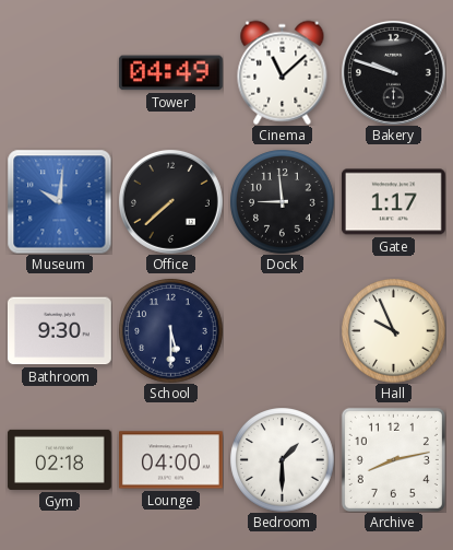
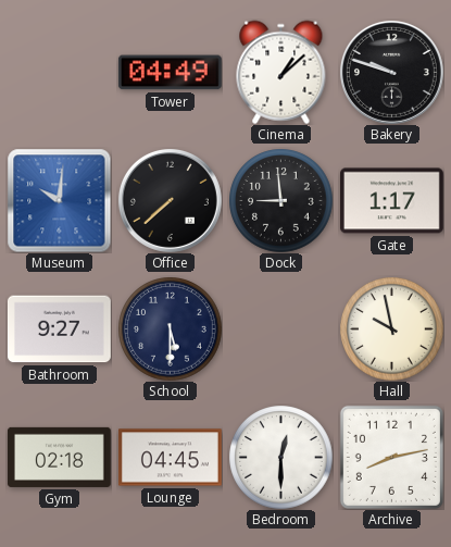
Cinema: 11:08 -> 1:08
Bathroom: 9:30 -> 9:27
Hall: 9:56 -> 9:58
Lounge: 04:00 -> 04:45
Bedroom: 1:30 -> 12:30
